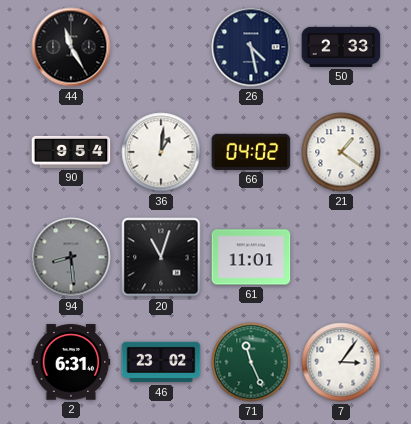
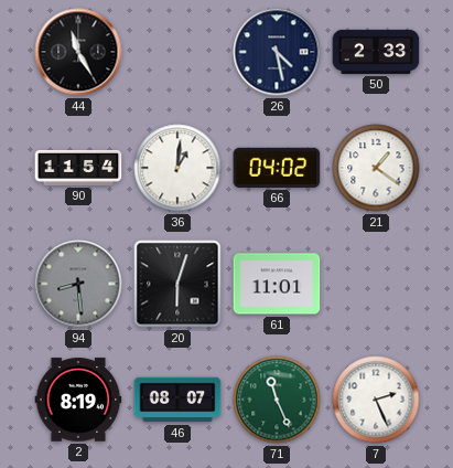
90: 9:54 -> 11:54
20: 11:03 -> 6:03
2: 6:31 -> 8:19
46: 23:02 -> 08:07
7: 3:06 -> 2:26
